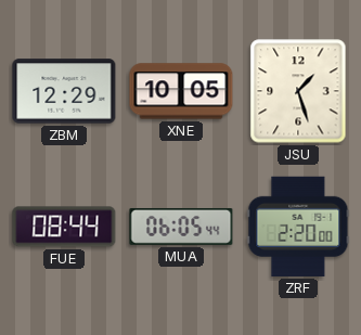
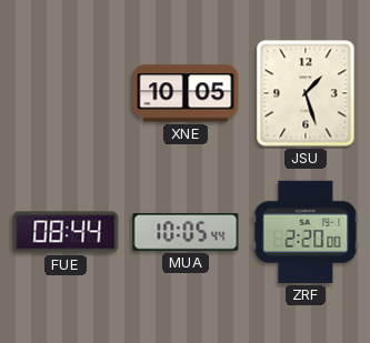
ZBM: 12:29 -> none
MUA: 06:05 -> 10:05
